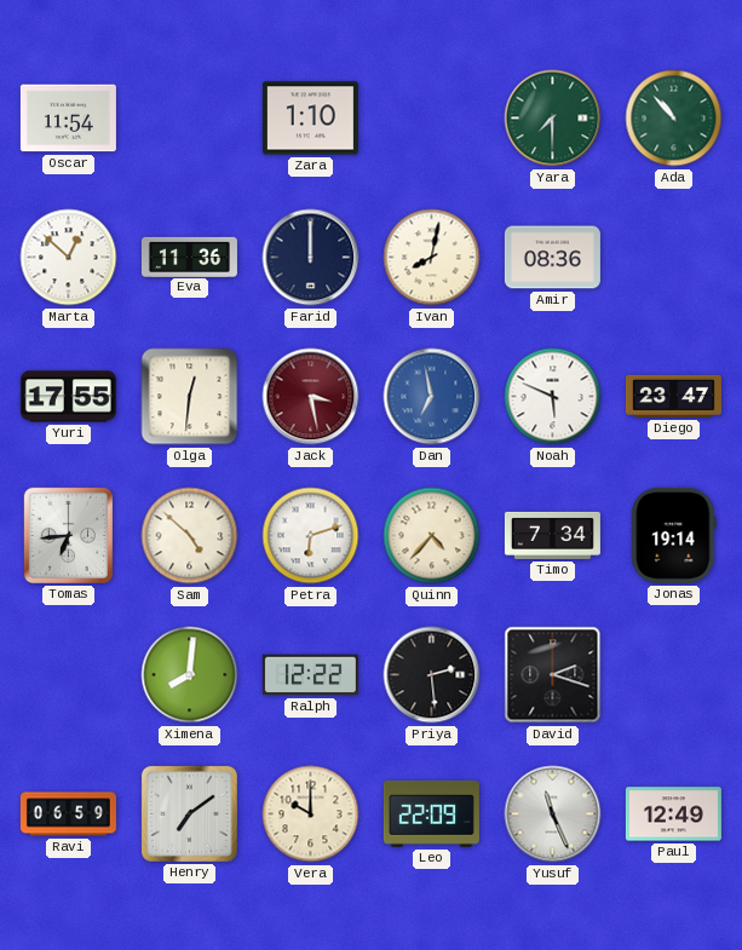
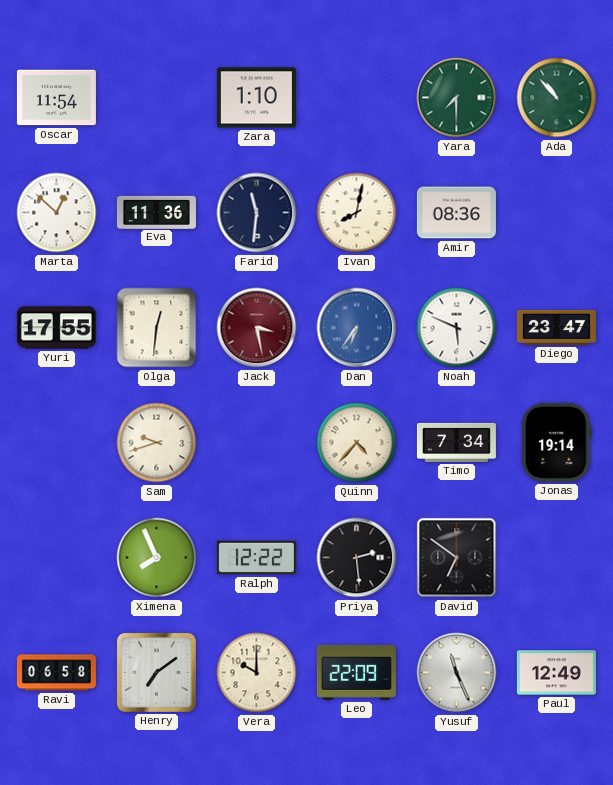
Farid: 12:00 -> 11:31
Dan: 6:58 -> 6:36
Tomas: 6:44 -> none
Sam: 4:52 -> 9:42
Petra: 6:12 -> none
Ximena: 8:01 -> 7:56
David: 2:18 -> 6:51
Ravi: 06:59 -> 06:58
